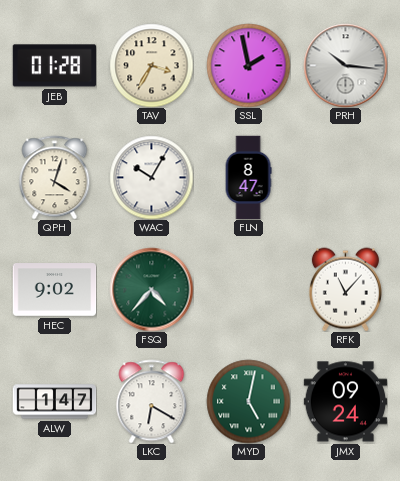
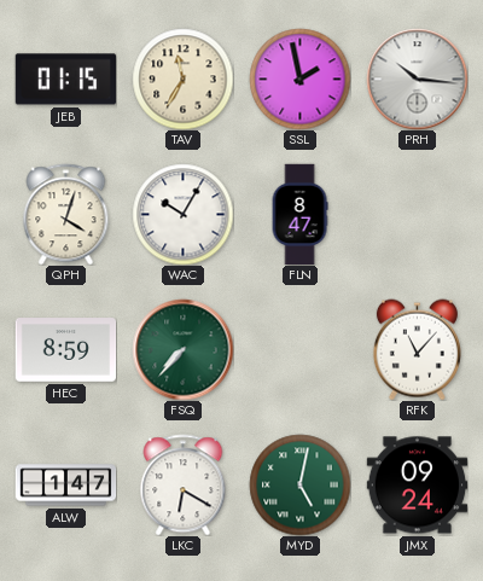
JEB: 01:28 -> 01:15
TAV: 3:35 -> 11:35
HEC: 9:02 -> 8:59
FSQ: 4:37 -> 7:37
